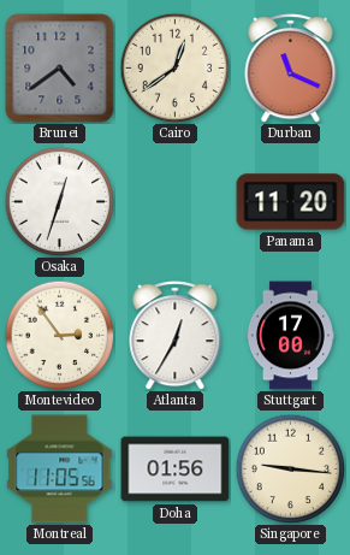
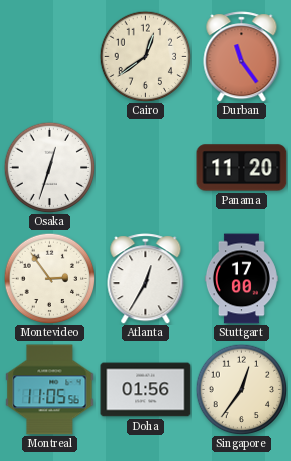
Brunei: 4:39 -> none
Durban: 11:19 -> 11:24
Singapore: 9:16 -> 12:36
